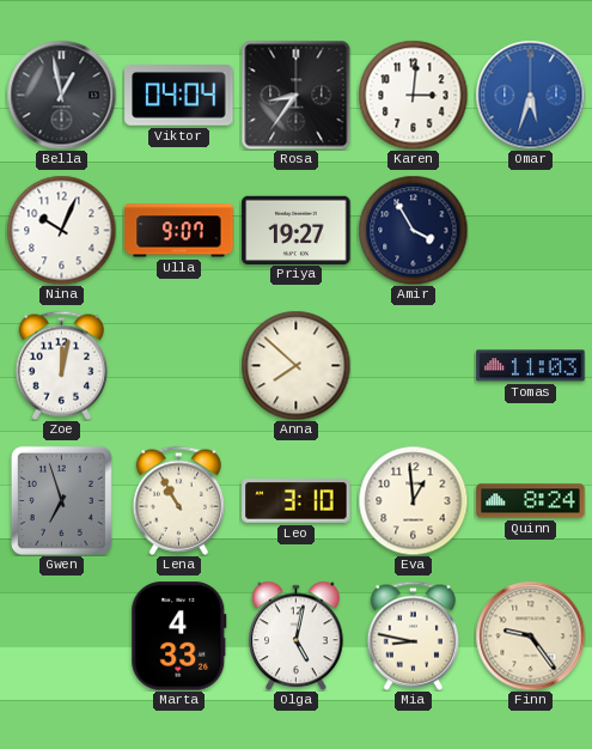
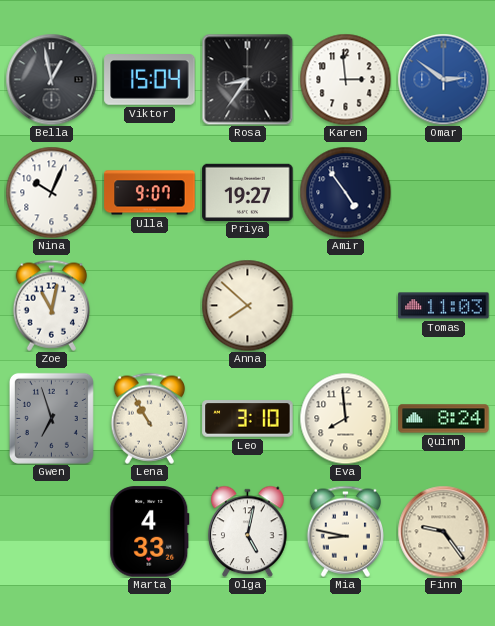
Viktor: 04:04 -> 15:04
Karen: 3:01 -> 2:59
Omar: 5:33 -> 2:51
Amir: 3:55 -> 4:54
Zoe: 12:02 -> 11:02
Eva: 12:59 -> 7:59
